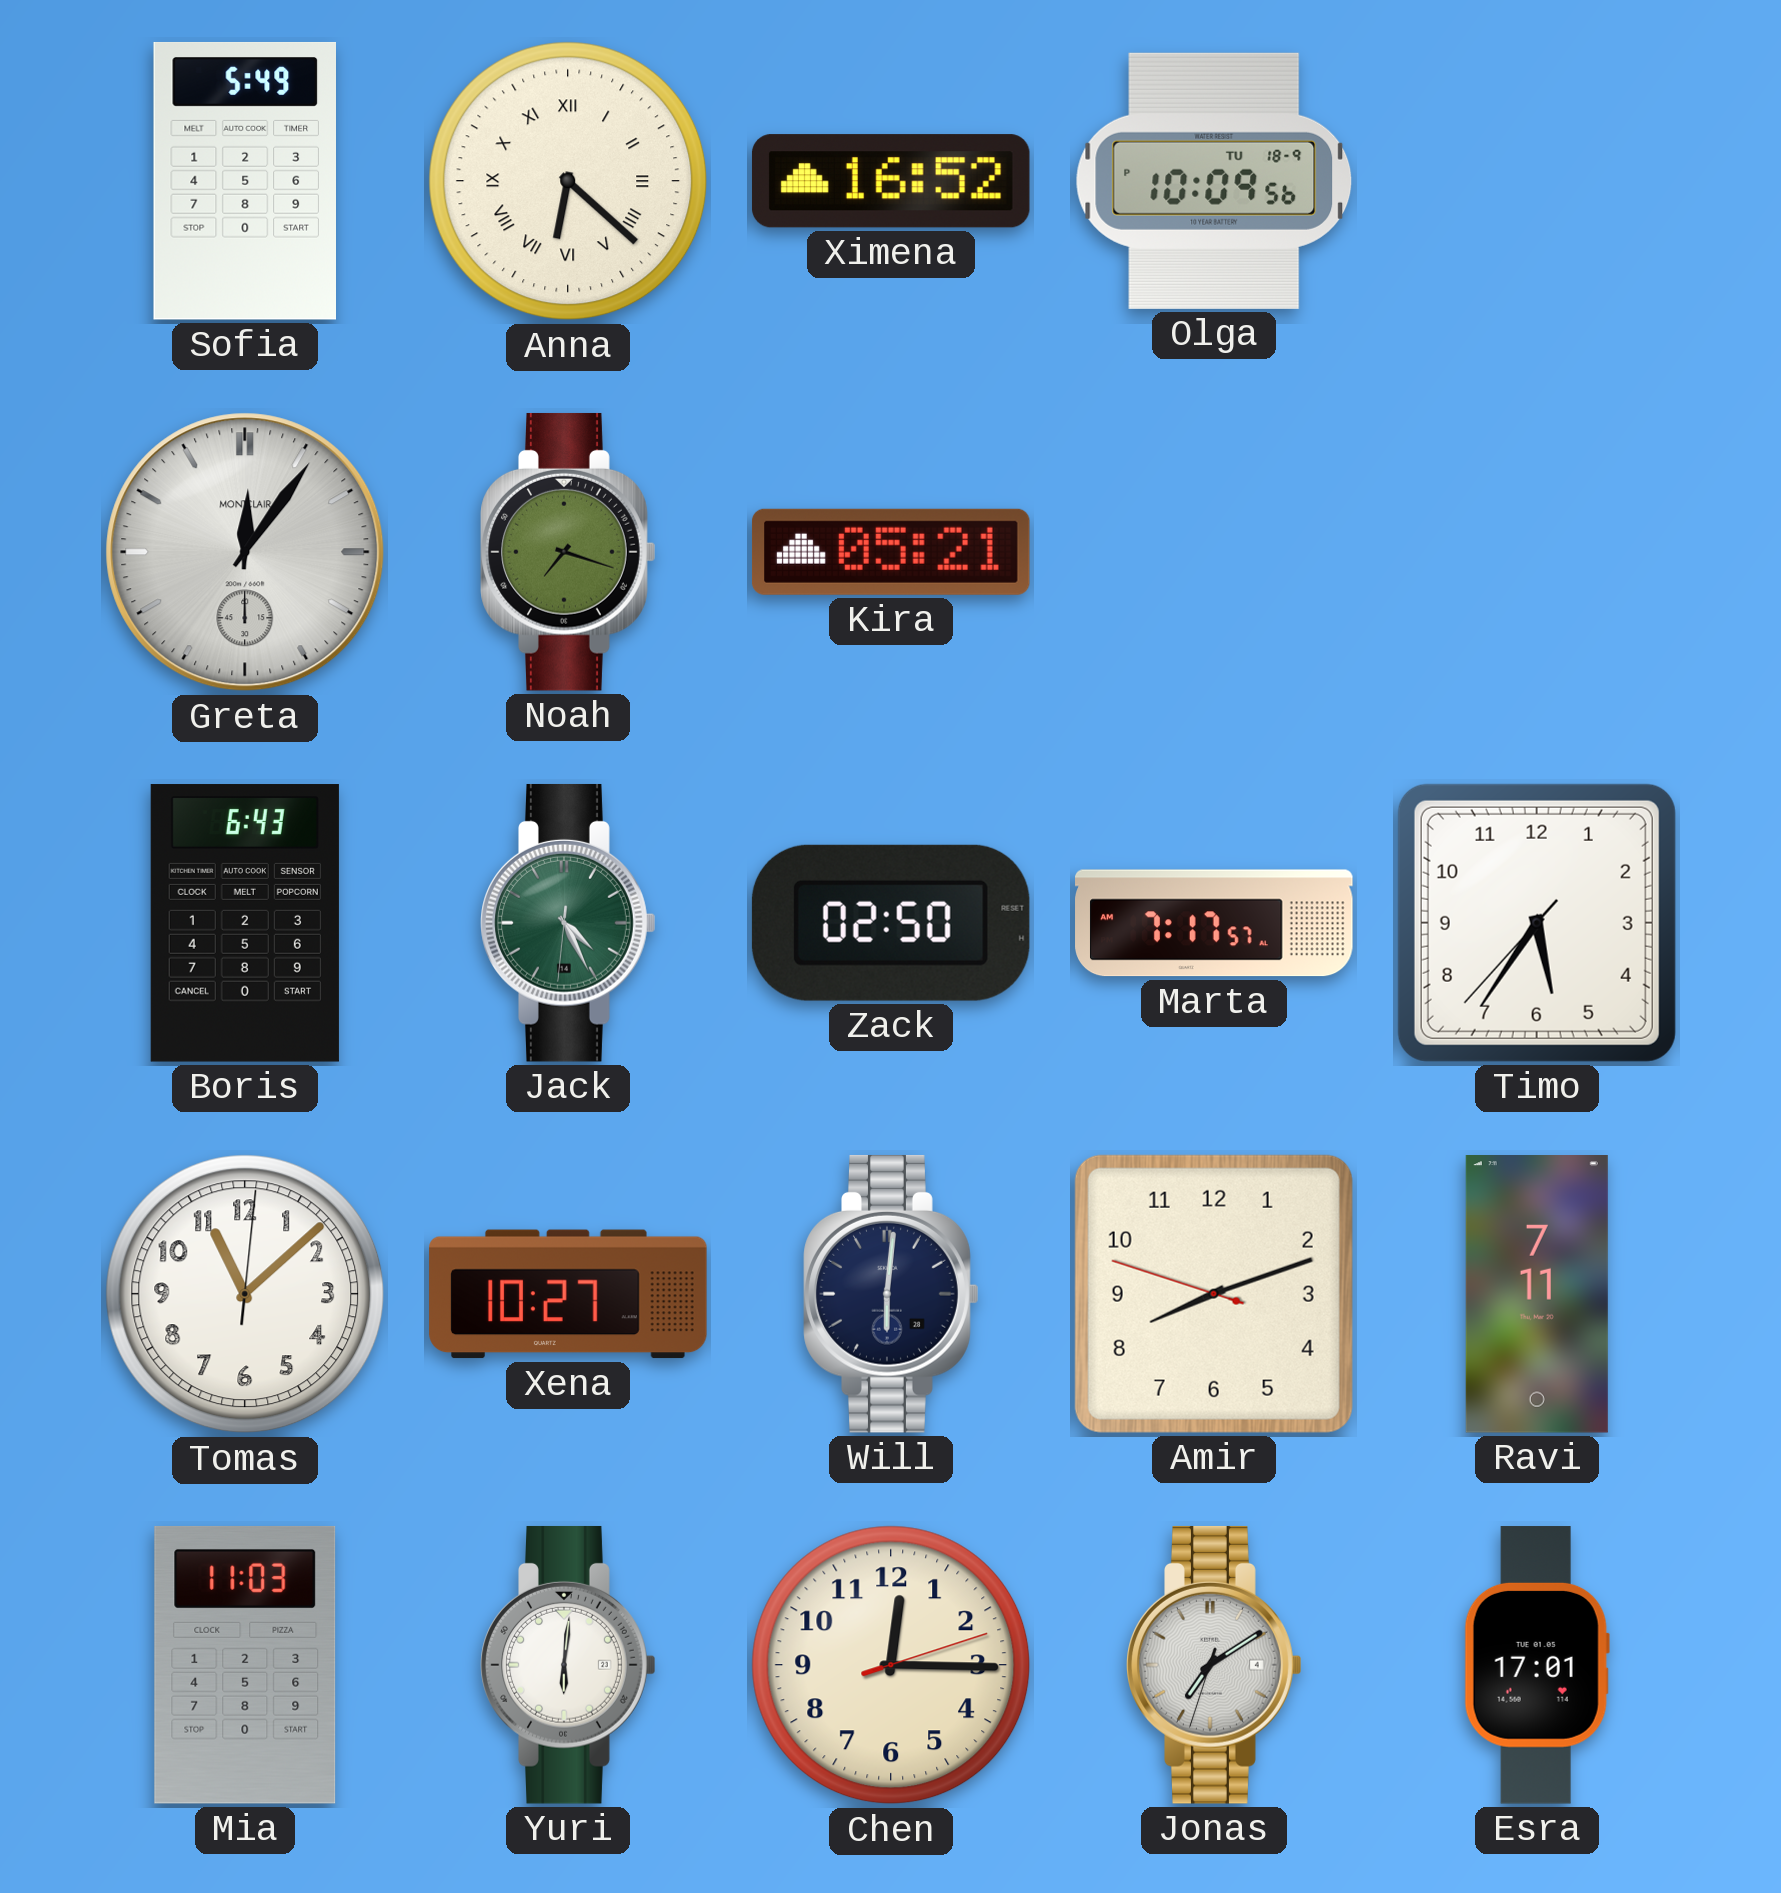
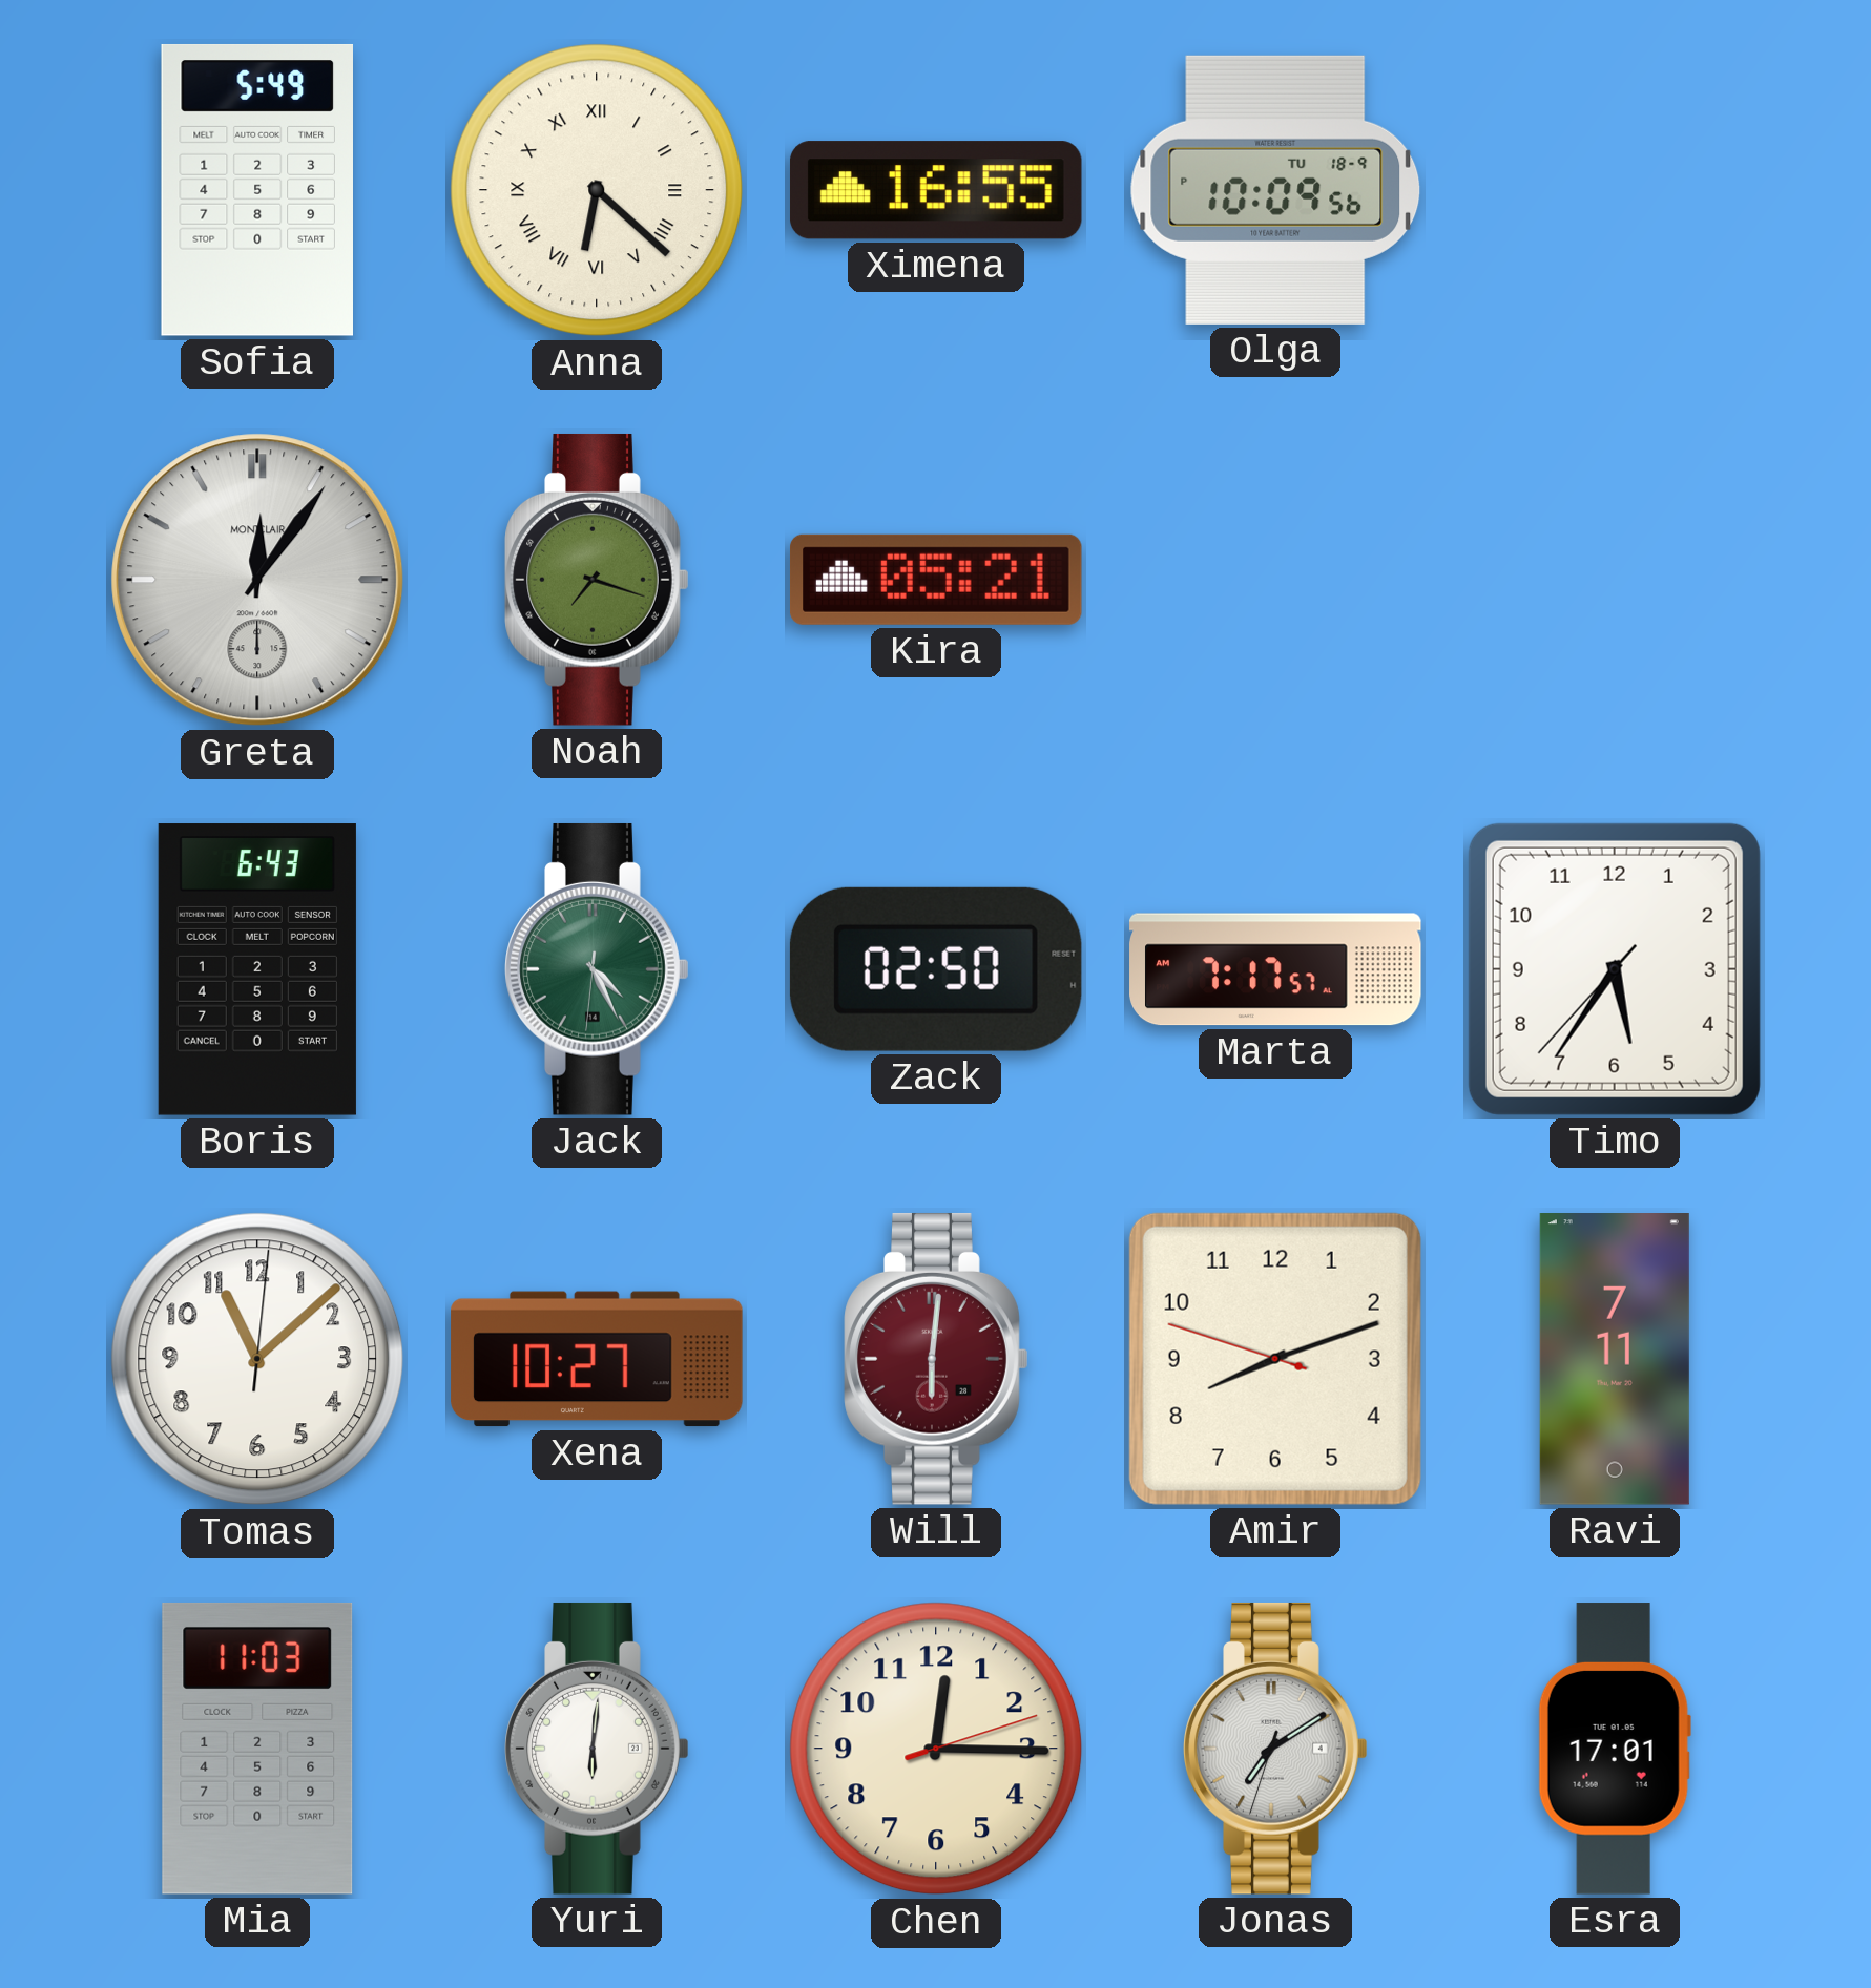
Ximena: 16:52 -> 16:55
Will dial: navy -> burgundy
